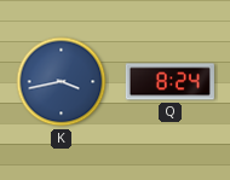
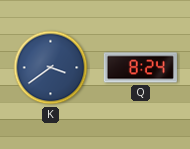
K: 3:43 -> 3:39
